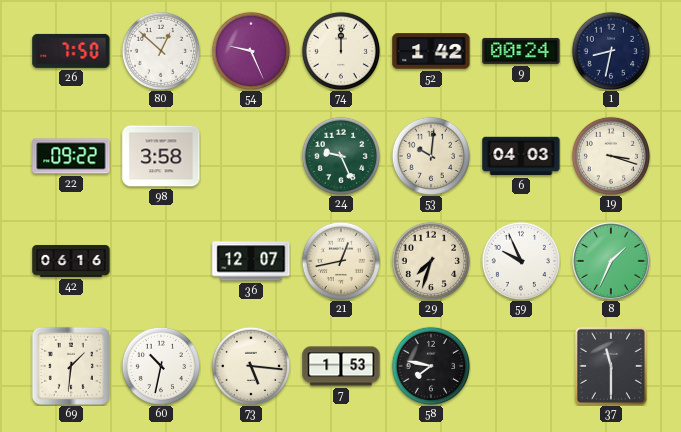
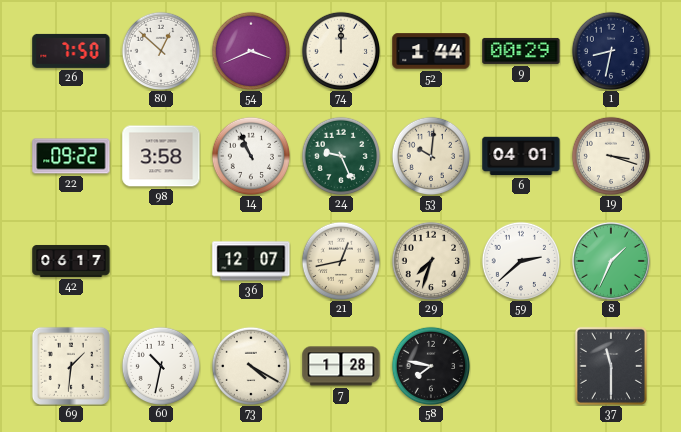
54: 9:26 -> 3:41
52: 1:42 -> 1:44
9: 00:24 -> 00:29
14: none -> 10:56
6: 04:03 -> 04:01
42: 06:16 -> 06:17
59: 9:56 -> 2:38
73: 5:16 -> 4:20
7: 1:53 -> 1:28
